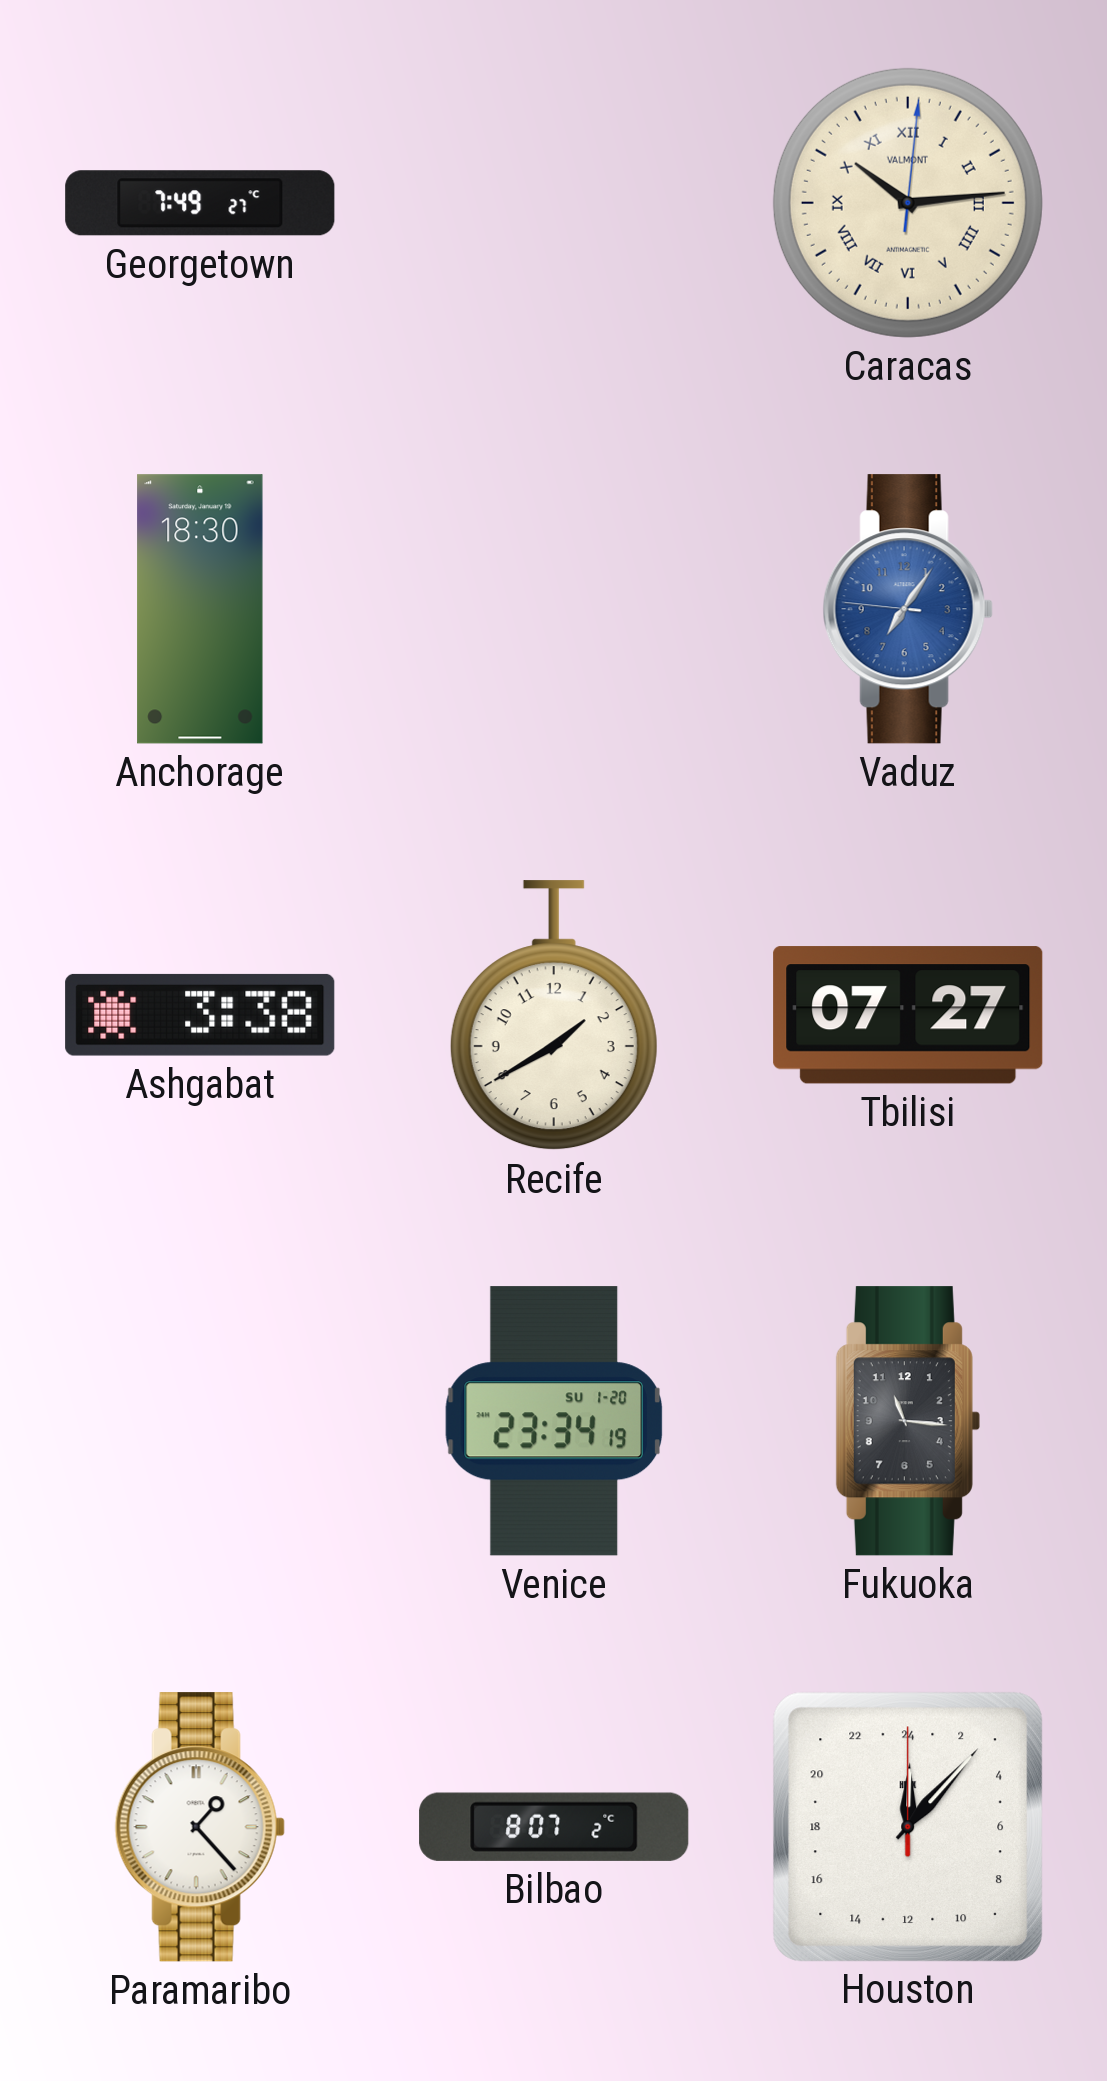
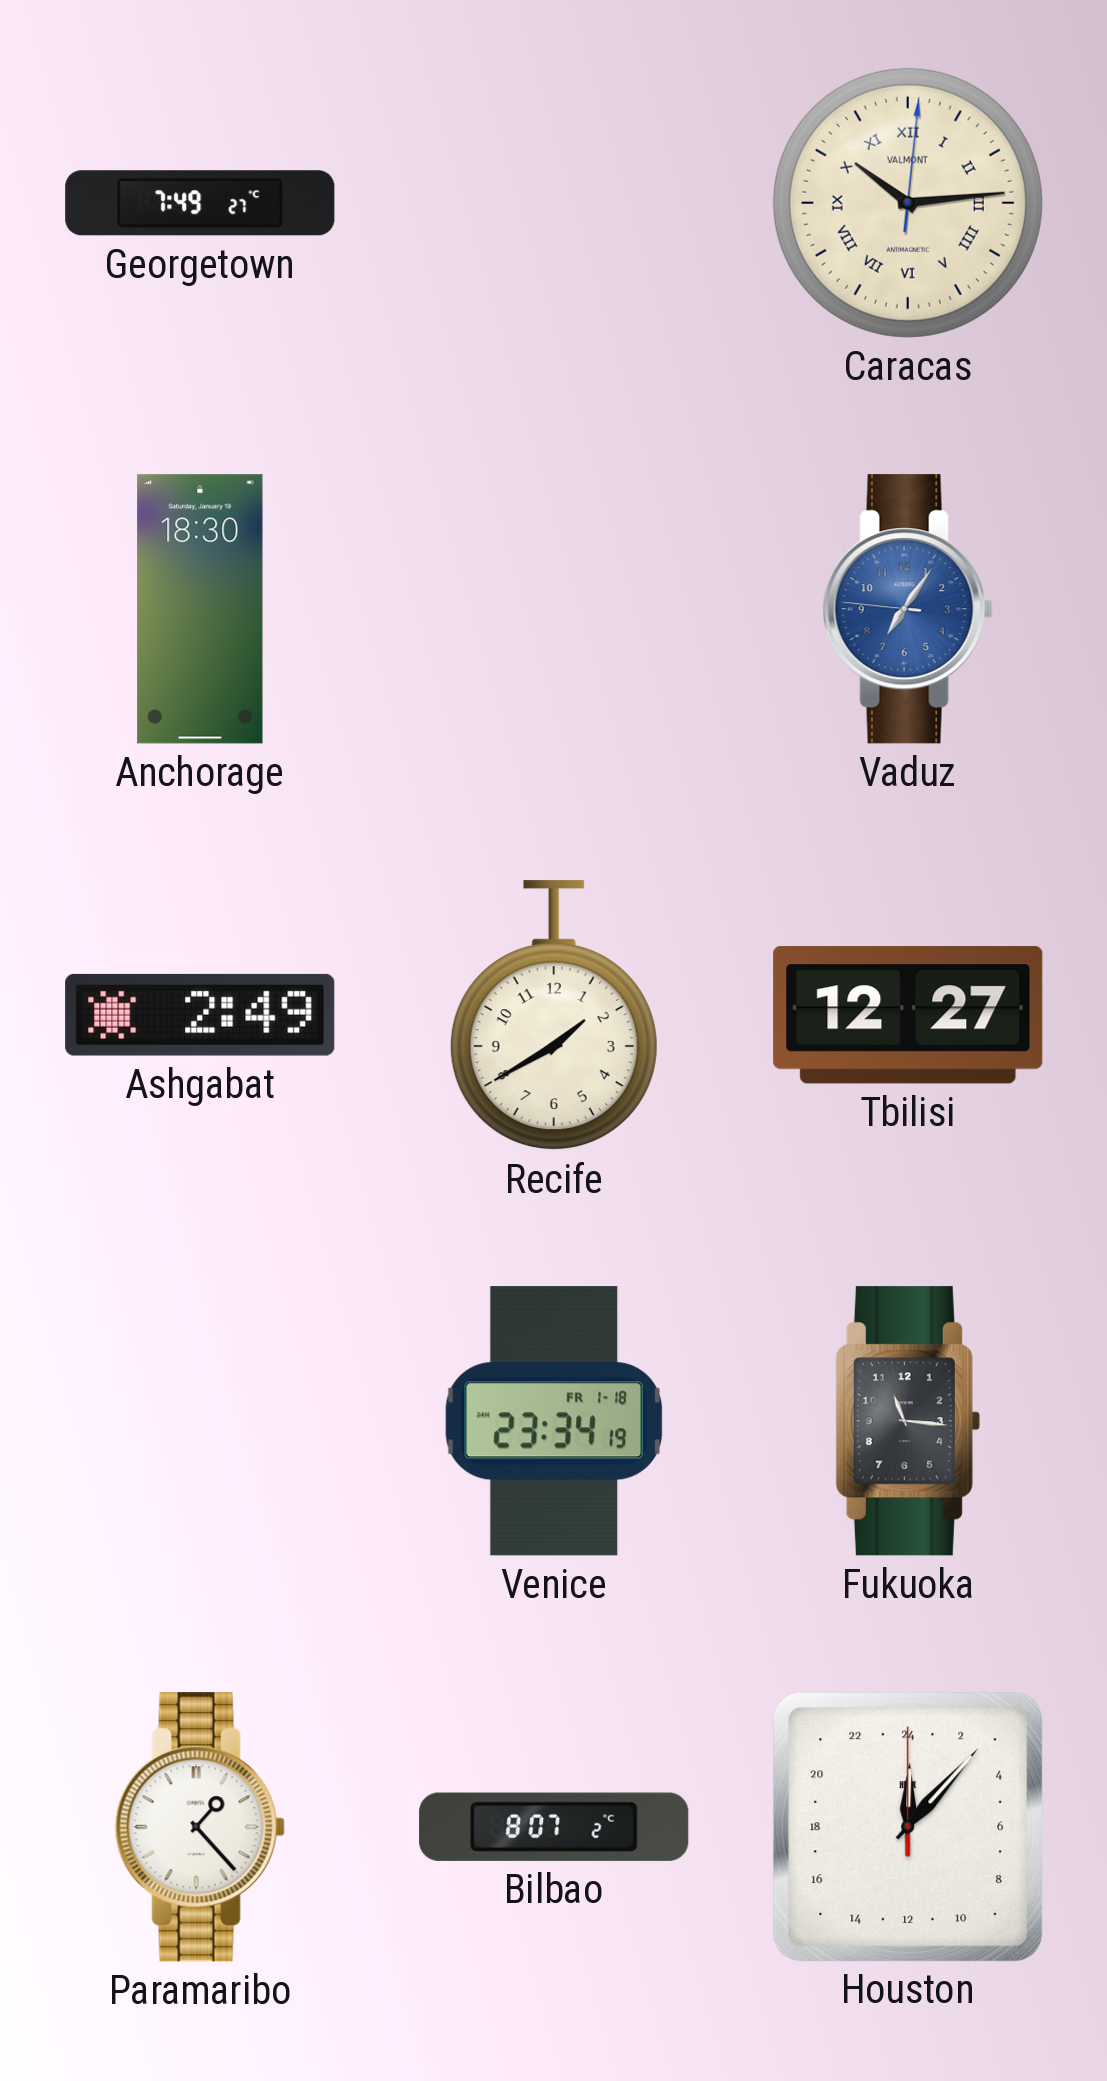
Ashgabat: 3:38 -> 2:49
Tbilisi: 07:27 -> 12:27
Venice date: SU 1-20 -> FR 1-18
